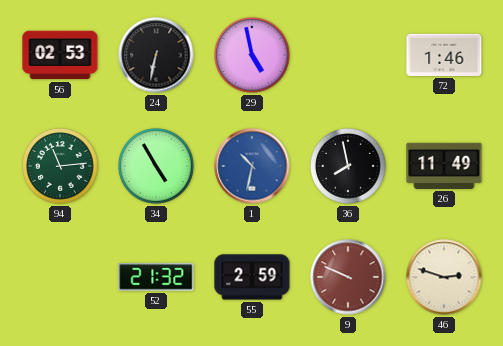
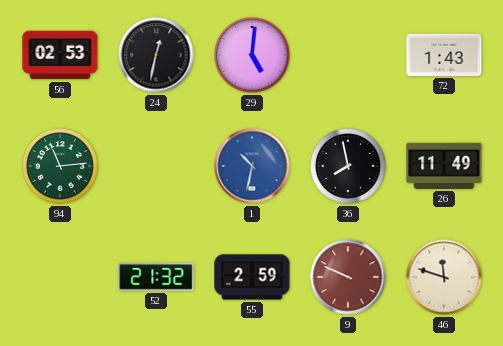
24: 6:32 -> 12:32
29: 4:58 -> 5:01
72: 1:46 -> 1:43
34: 4:55 -> none
46: 2:48 -> 11:48
